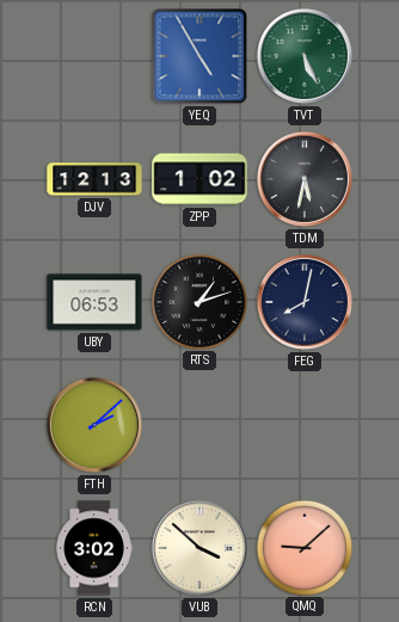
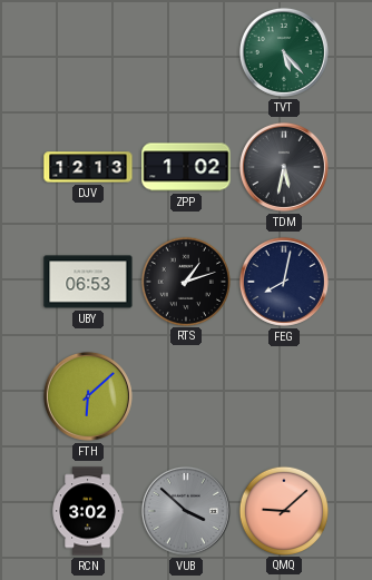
YEQ: 4:55 -> none
TVT: 5:26 -> 5:23
FTH: 2:08 -> 6:08
VUB dial: cream -> grey
